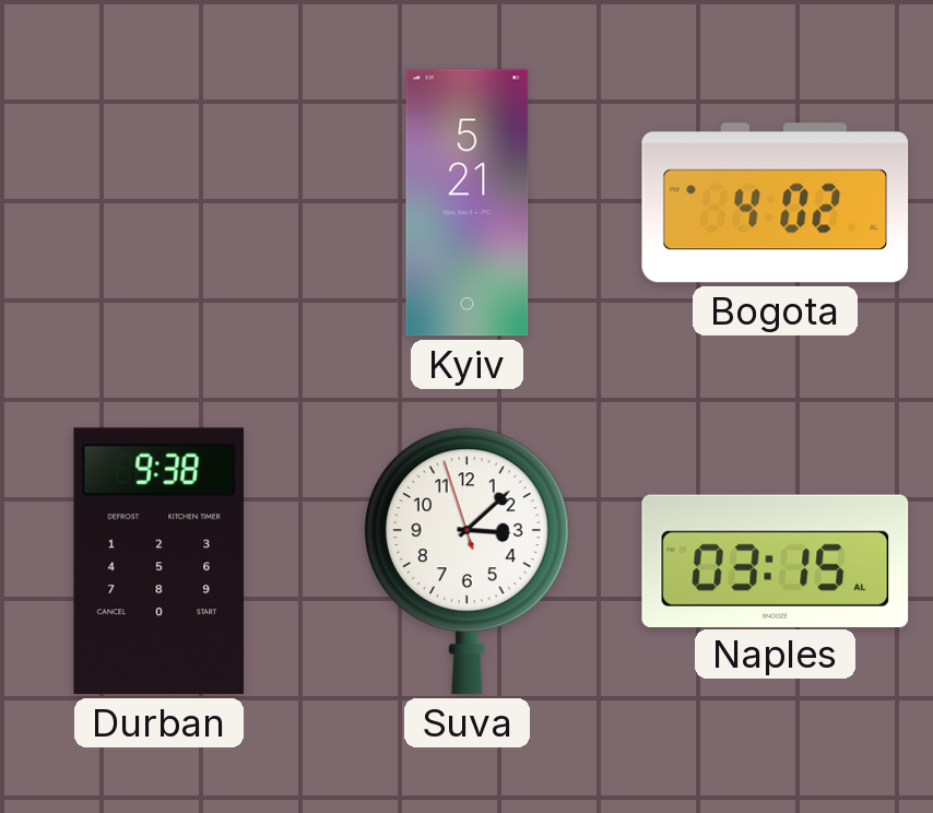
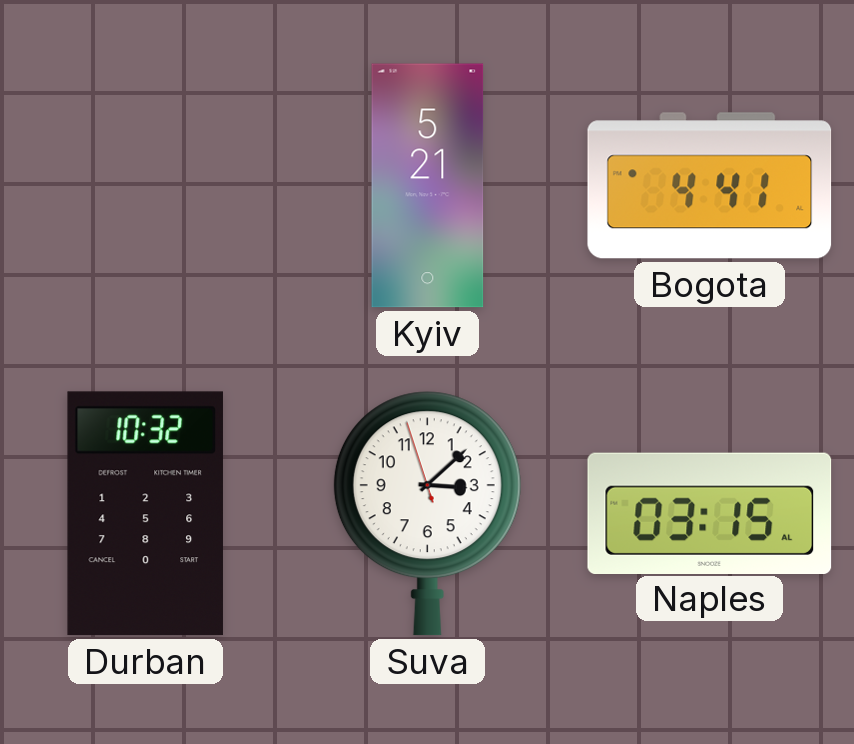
Bogota: 4:02 -> 4:41
Durban: 9:38 -> 10:32
